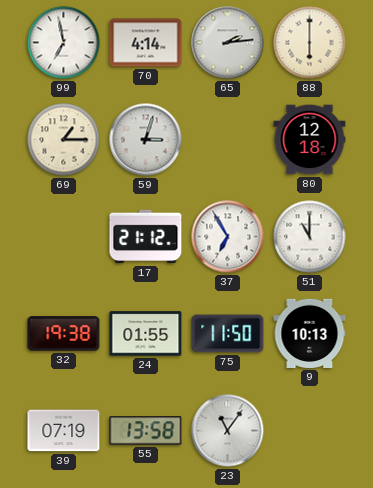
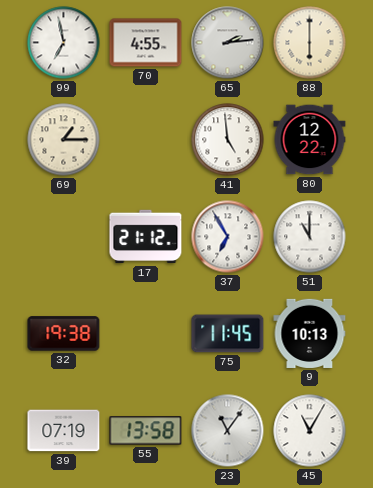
70: 4:14 -> 4:55
59: 3:03 -> none
41: none -> 4:59
80: 12:18 -> 12:22
24: 01:55 -> none
75: 11:50 -> 11:45
45: none -> 11:05
